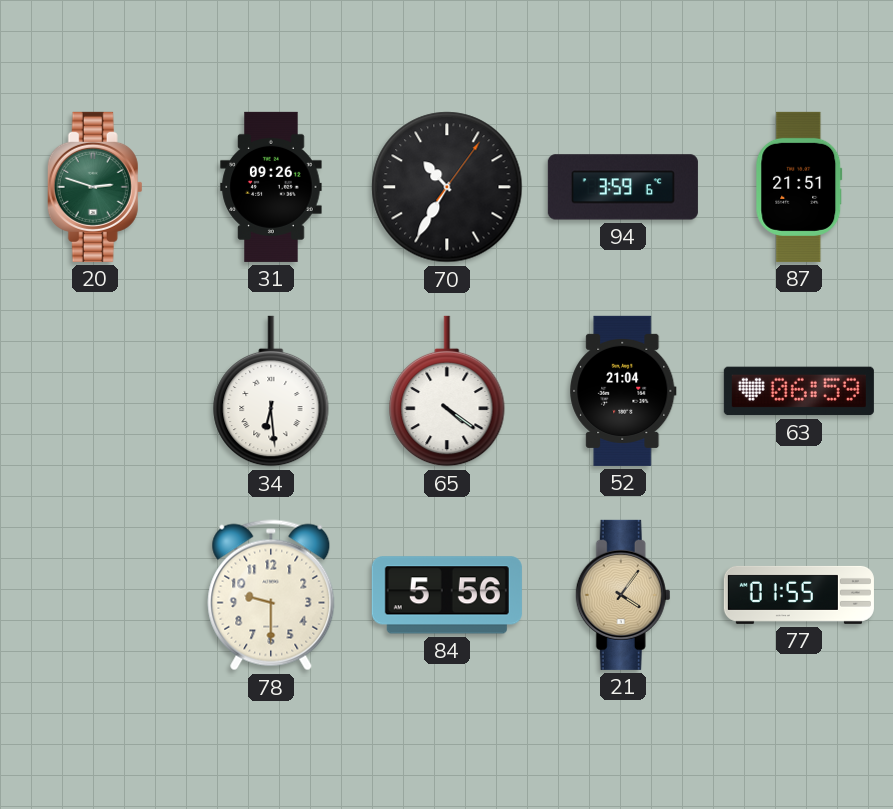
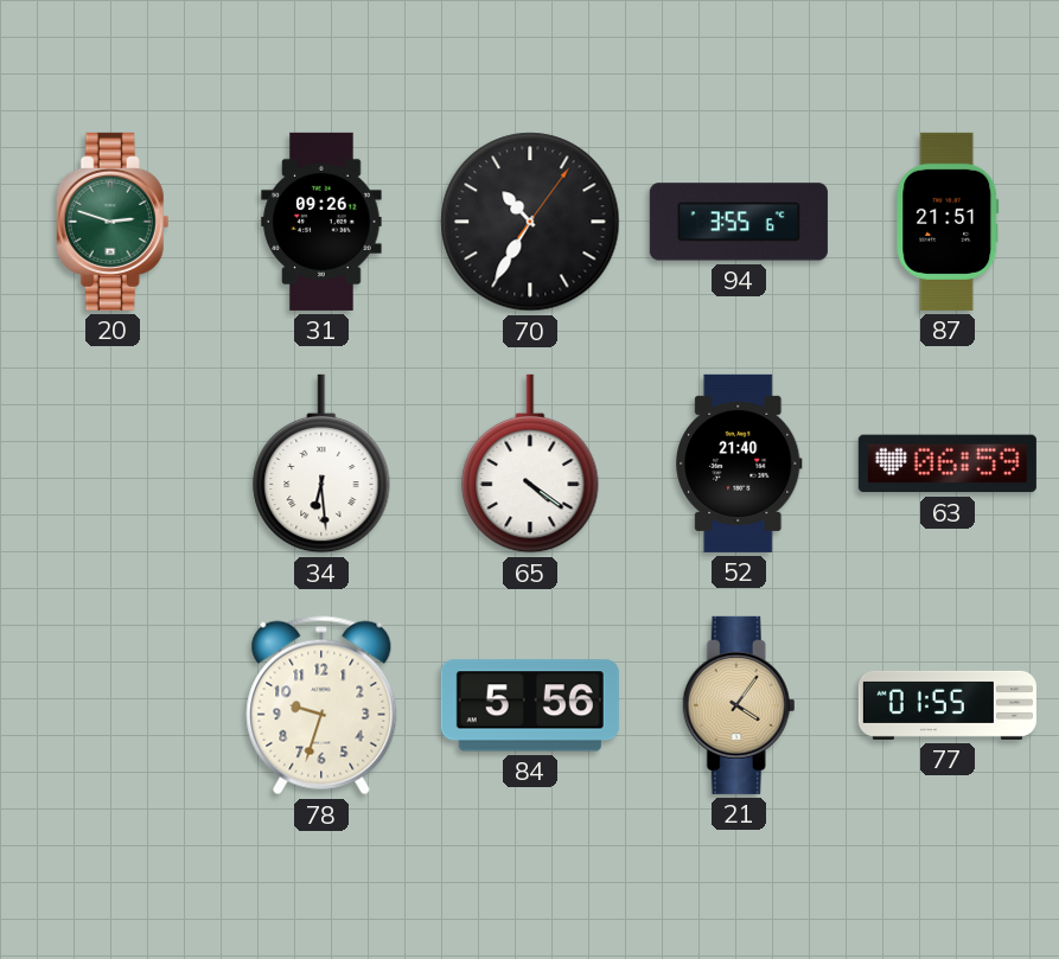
94: 3:59 -> 3:55
52: 21:04 -> 21:40
78: 9:30 -> 9:33
